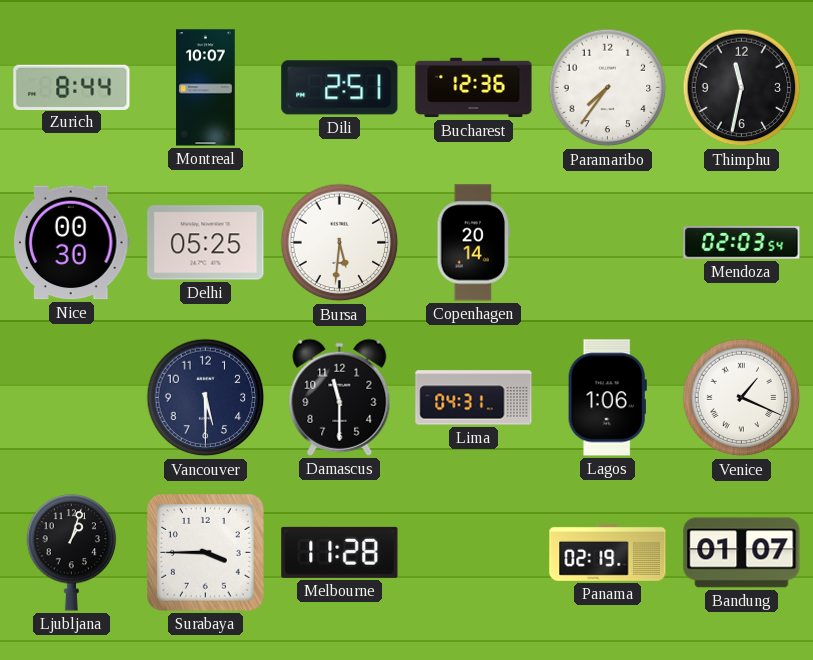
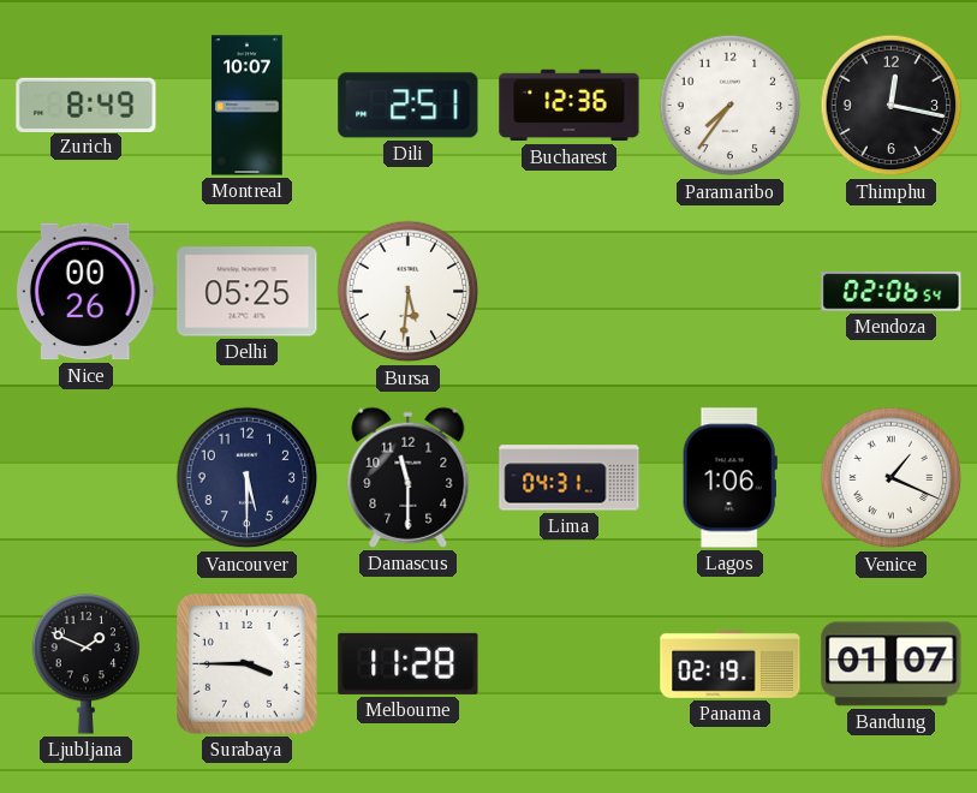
Zurich: 8:44 -> 8:49
Thimphu: 11:32 -> 12:17
Nice: 00:30 -> 00:26
Copenhagen: 20:14 -> none
Mendoza: 02:03 -> 02:06
Ljubljana: 1:03 -> 1:49
